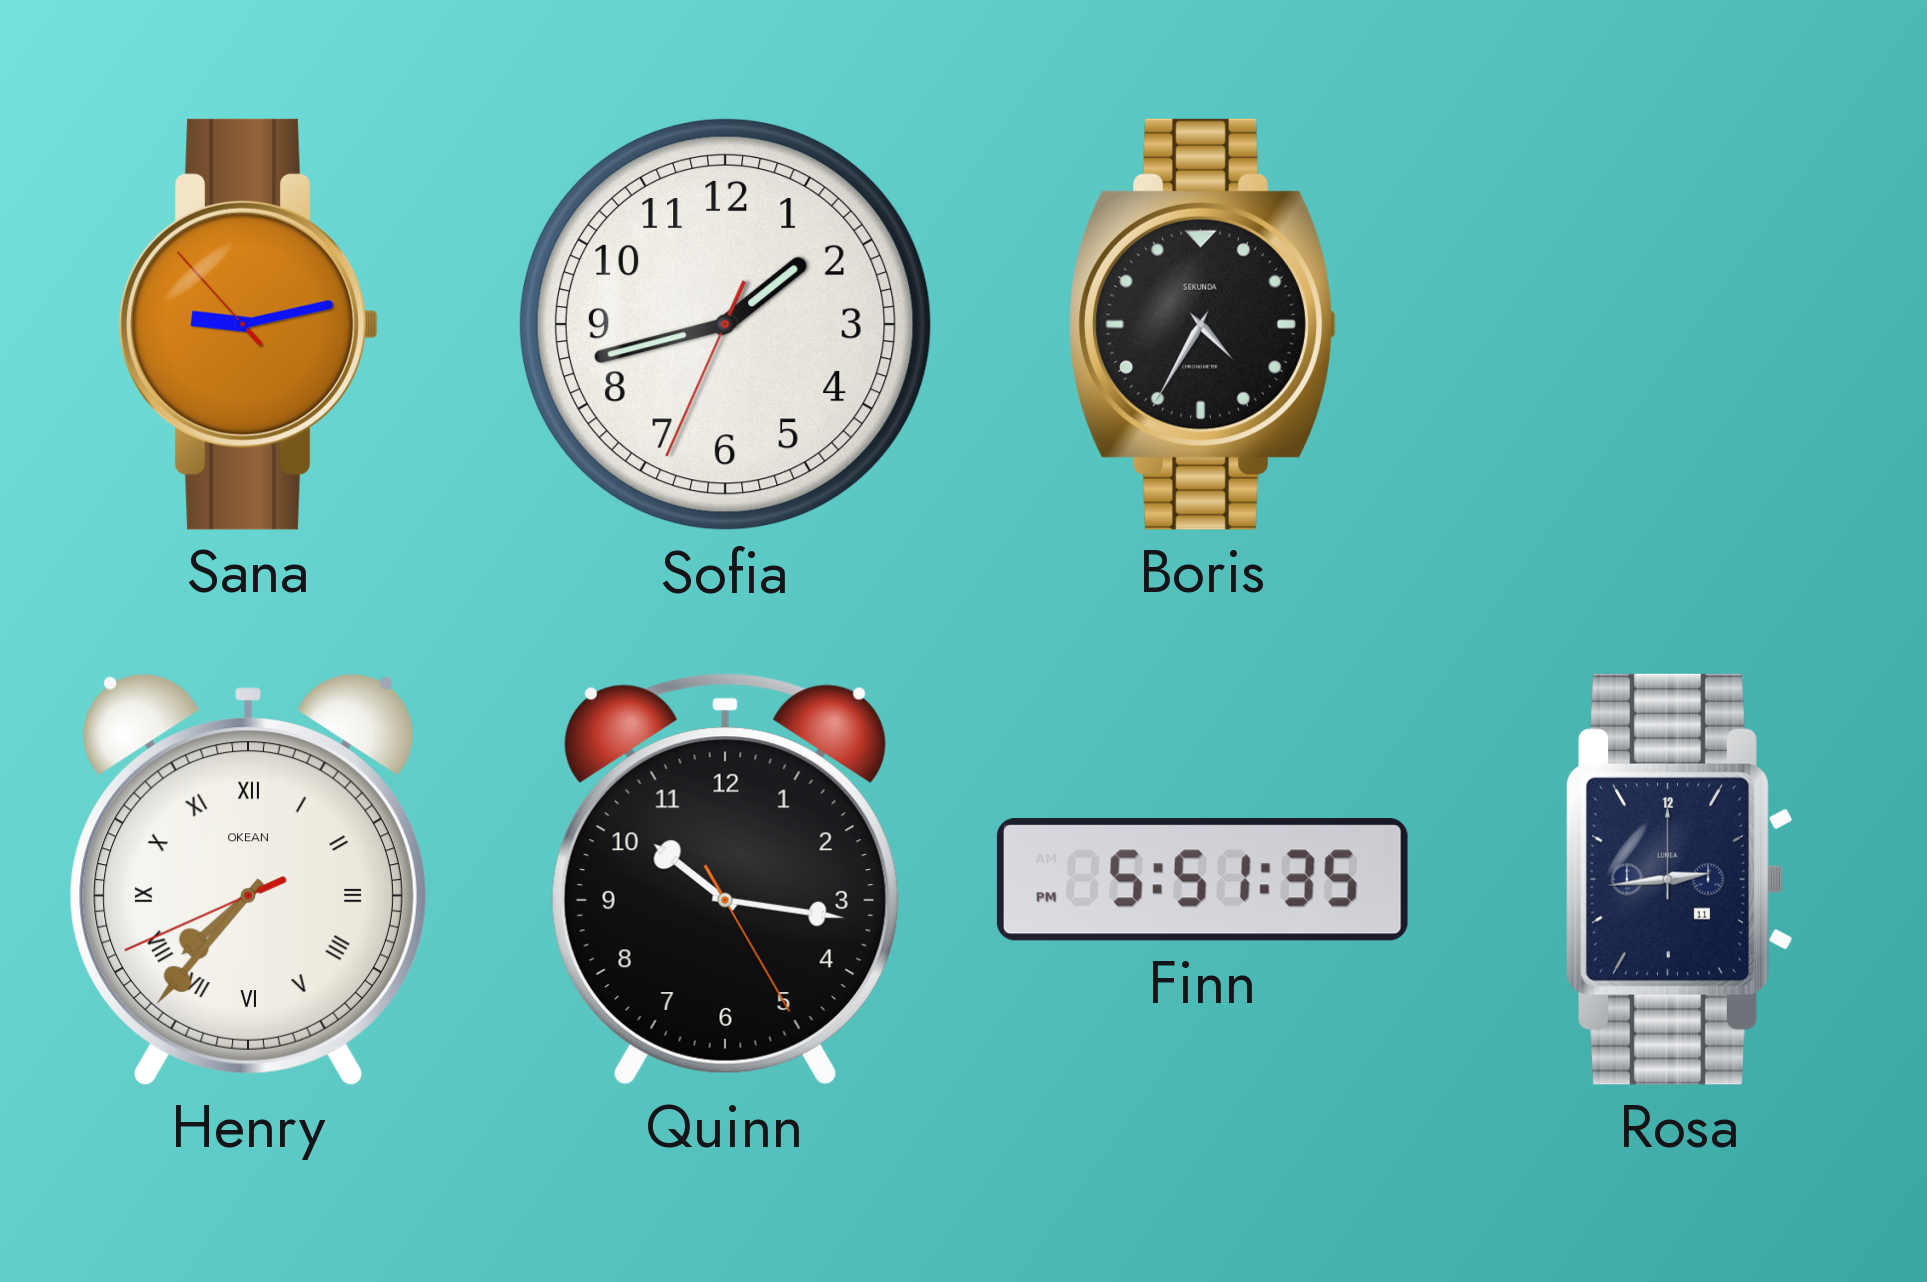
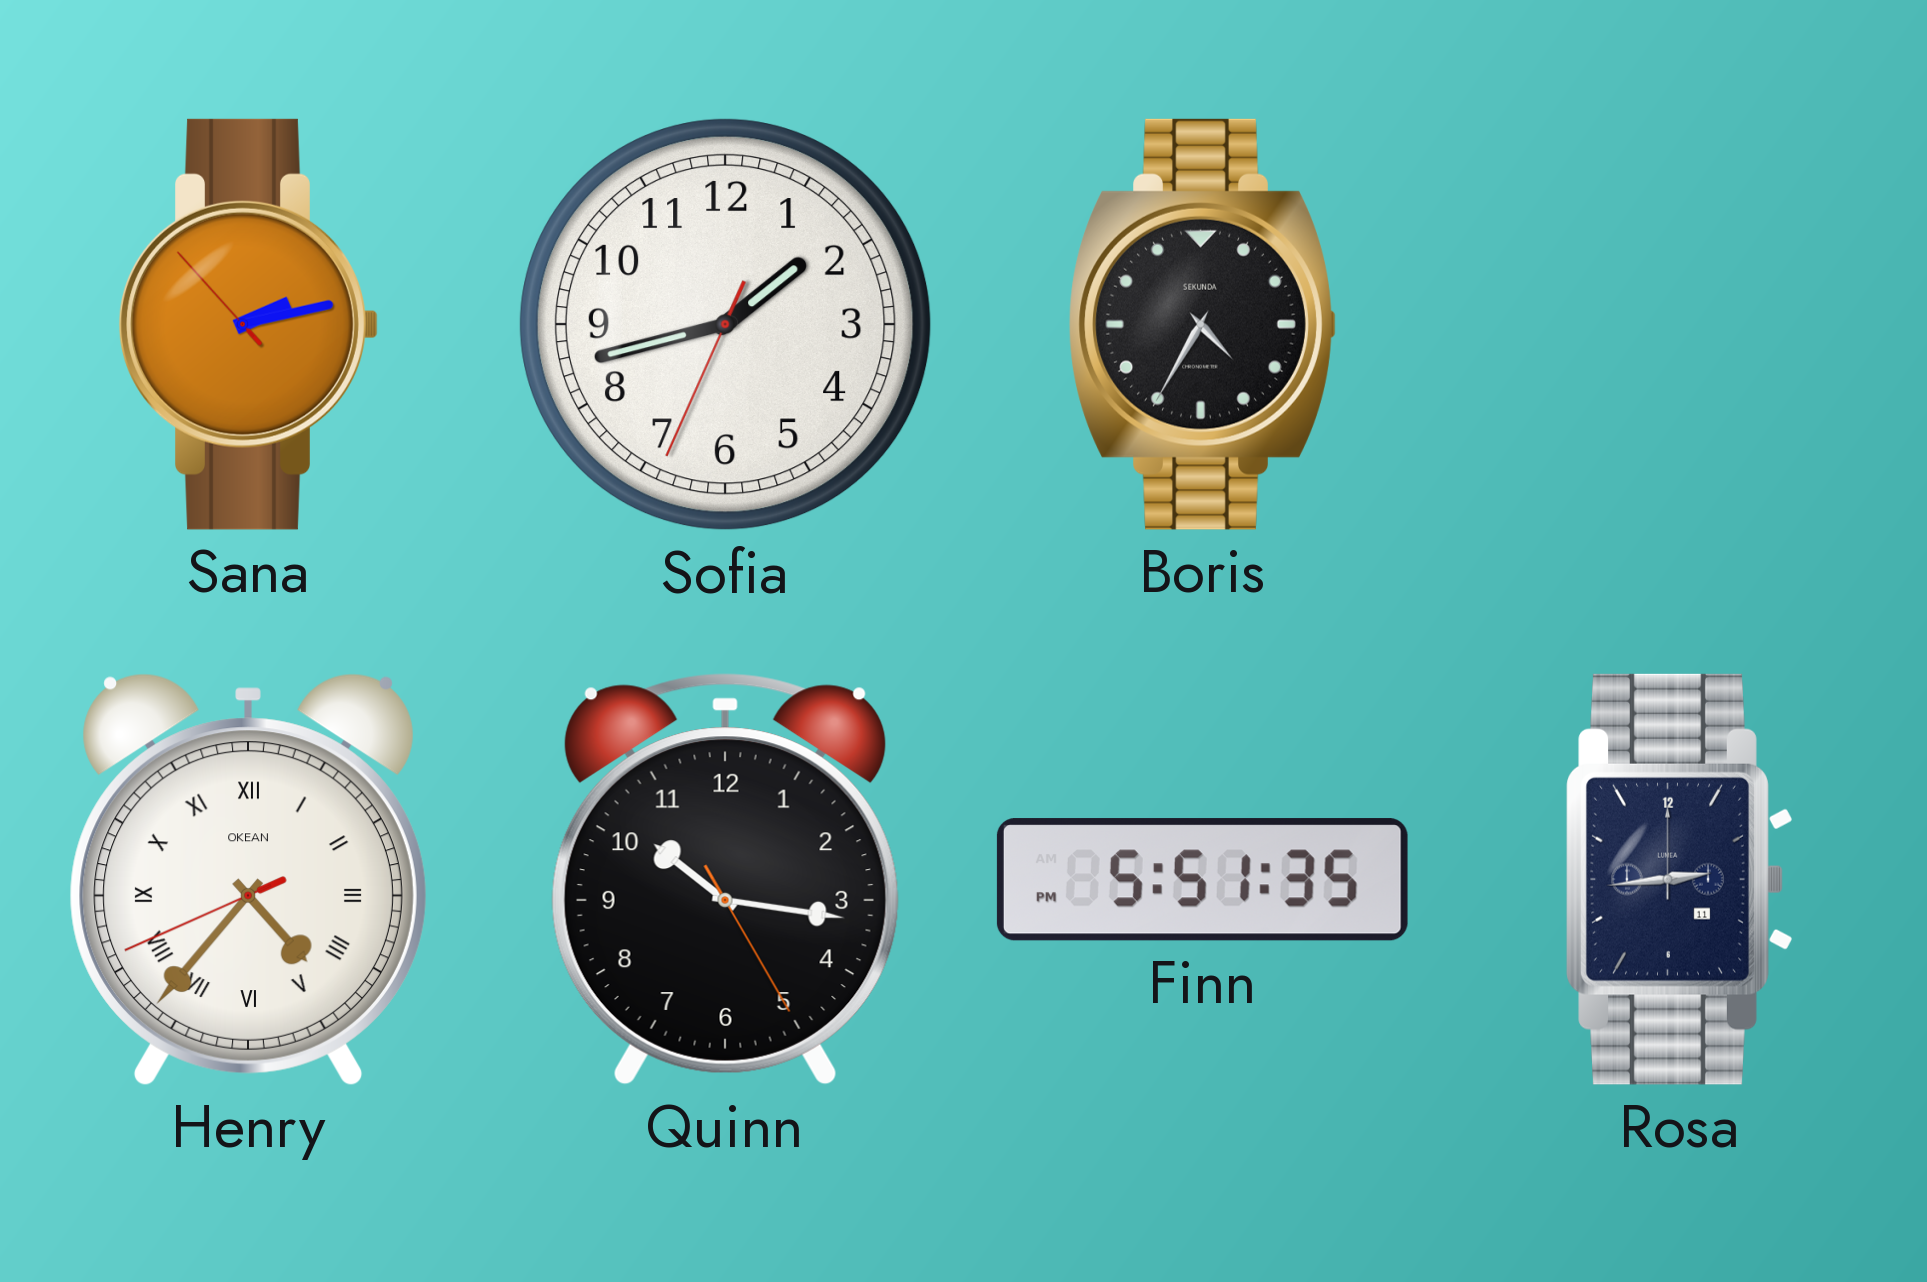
Sana: 9:12 -> 2:12
Henry: 7:36 -> 4:36
